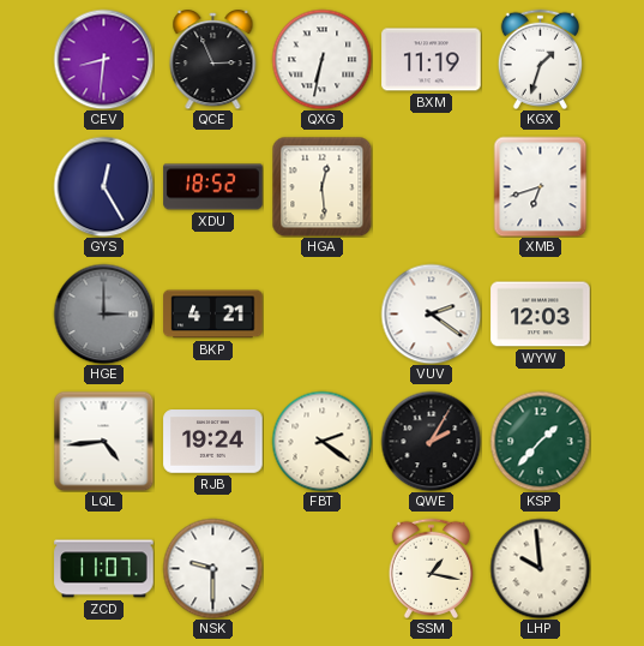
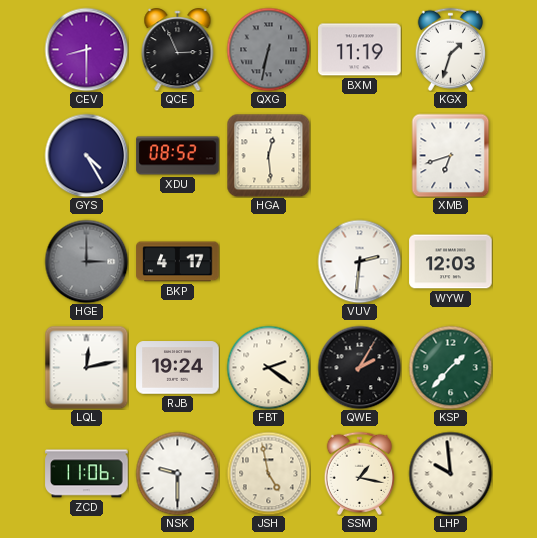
CEV: 8:31 -> 8:30
QXG dial: white -> grey
GYS: 12:25 -> 4:25
XDU: 18:52 -> 08:52
BKP: 4:21 -> 4:17
VUV: 2:21 -> 2:31
LQL: 4:44 -> 12:13
ZCD: 11:07 -> 11:06
JSH: none -> 4:58
